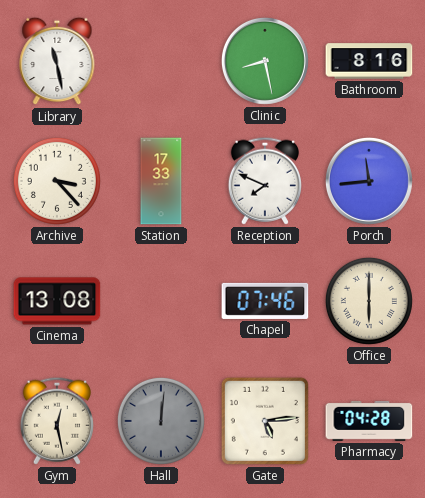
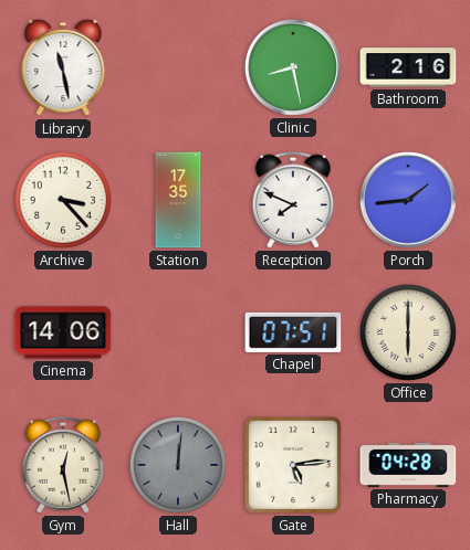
Bathroom: 8:16 -> 2:16
Station: 17:33 -> 17:35
Porch: 11:44 -> 1:44
Cinema: 13:08 -> 14:06
Chapel: 07:46 -> 07:51
